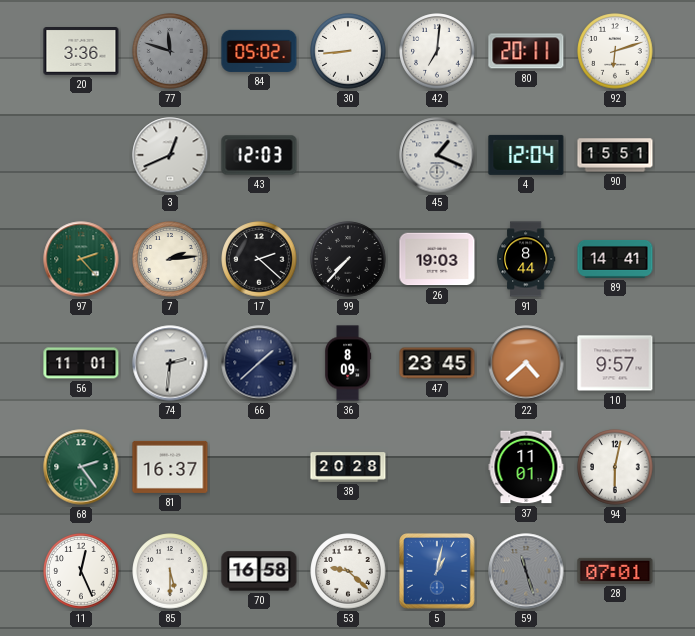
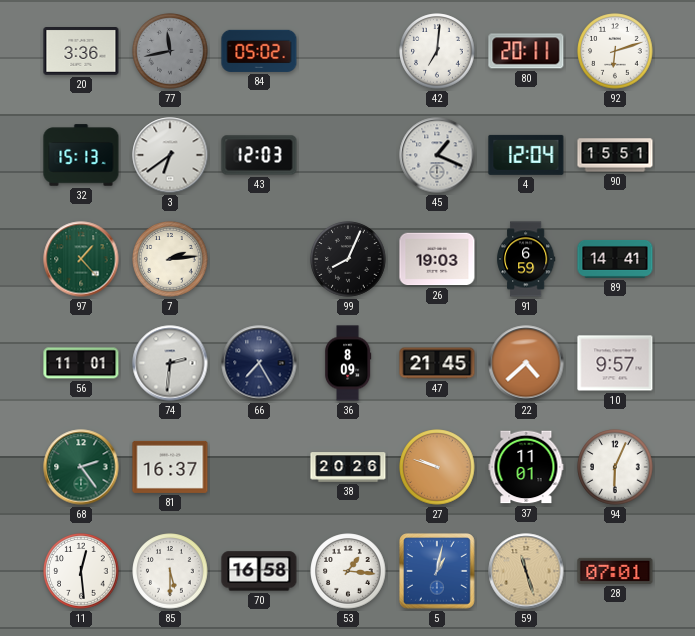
77: 11:48 -> 11:43
30: 8:44 -> none
32: none -> 15:13
3: 12:41 -> 6:39
97: 2:23 -> 1:23
17: 2:22 -> none
99: 7:37 -> 8:04
91: 8:44 -> 6:59
66: 1:38 -> 7:25
47: 23:45 -> 21:45
38: 20:28 -> 20:26
27: none -> 9:48
94: 6:02 -> 6:04
11: 12:26 -> 12:29
53: 9:22 -> 1:16
59 dial: grey -> champagne
